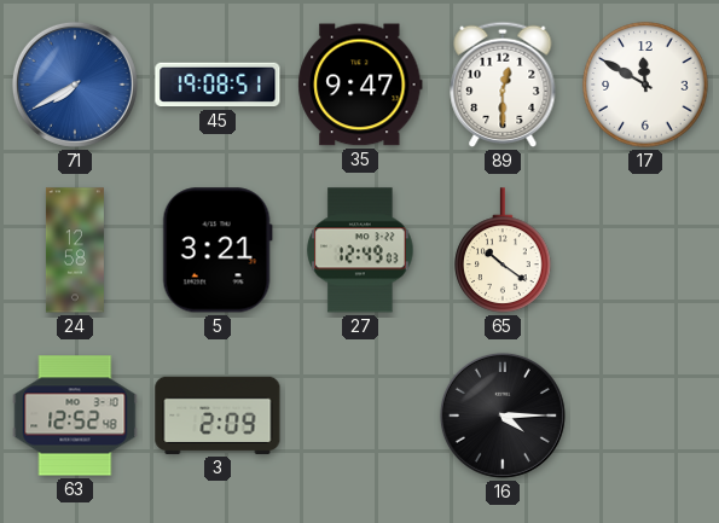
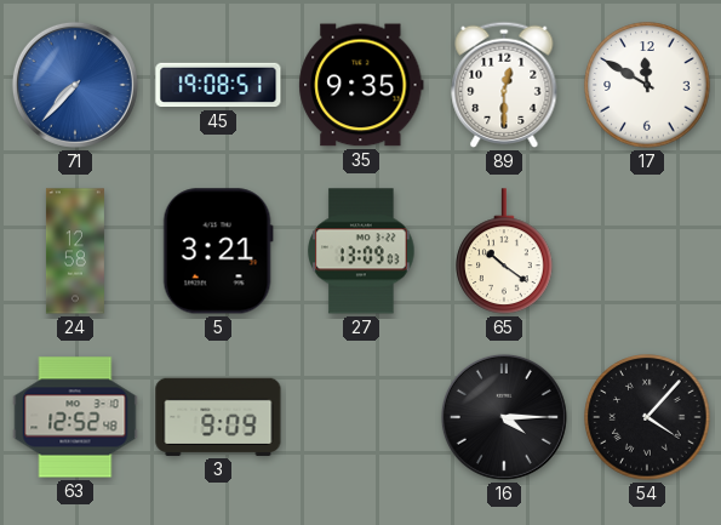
71: 7:40 -> 7:37
35: 9:47 -> 9:35
27: 12:49 -> 13:09
3: 2:09 -> 9:09
54: none -> 4:07
